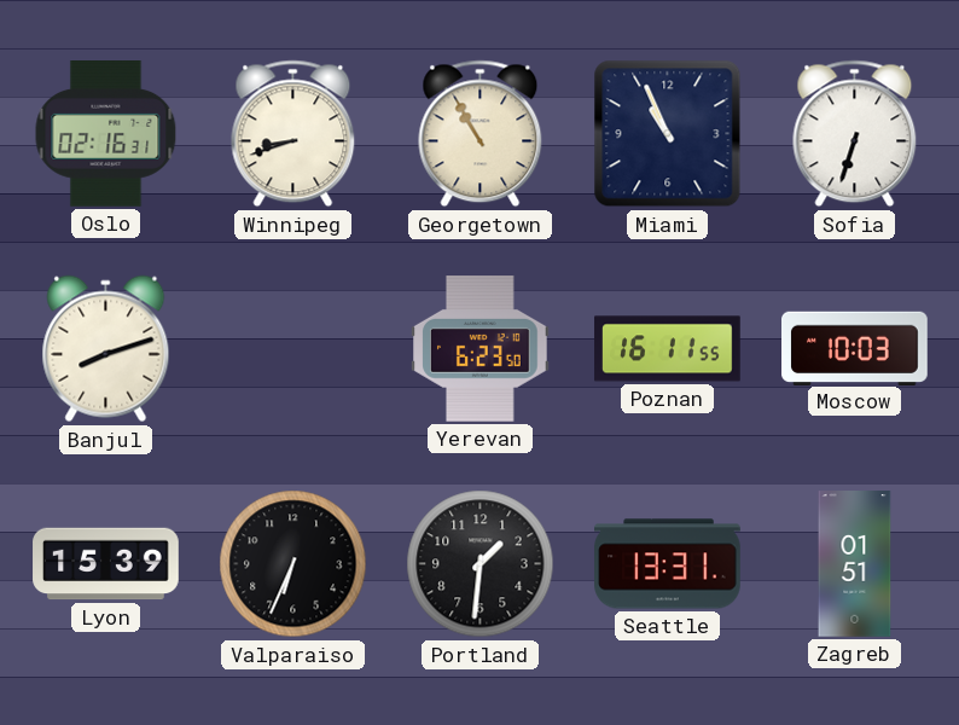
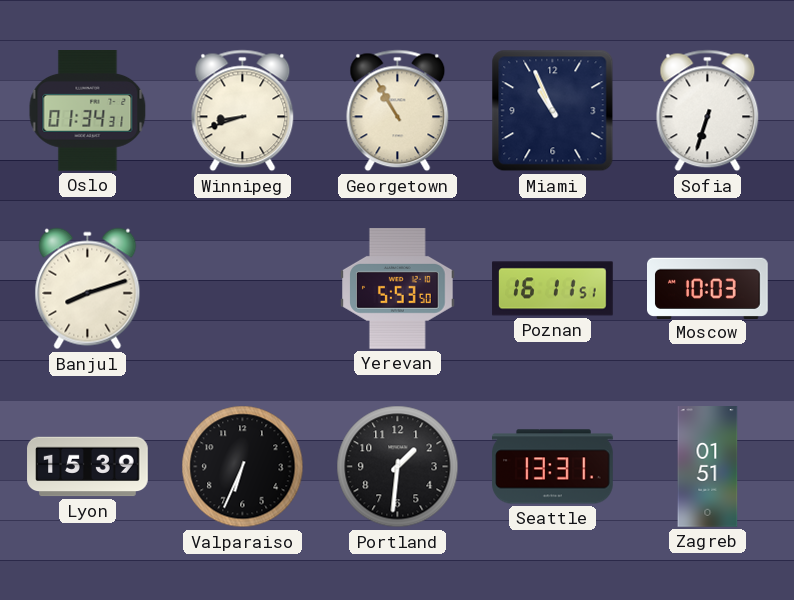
Oslo: 02:16 -> 01:34
Yerevan: 6:23 -> 5:53
Poznan: 16:11:55 -> 16:11:51
